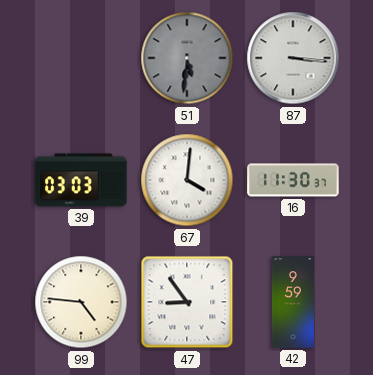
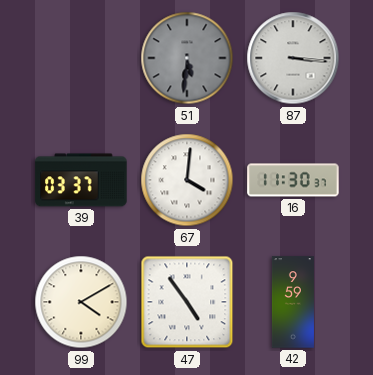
39: 03:03 -> 03:37
99: 4:46 -> 4:10
47: 8:54 -> 4:54
